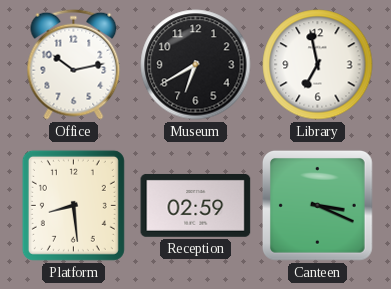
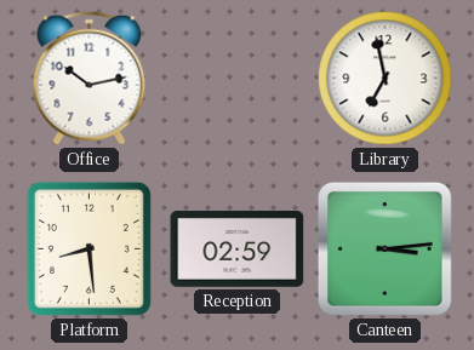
Museum: 6:40 -> none
Canteen: 3:19 -> 3:14
